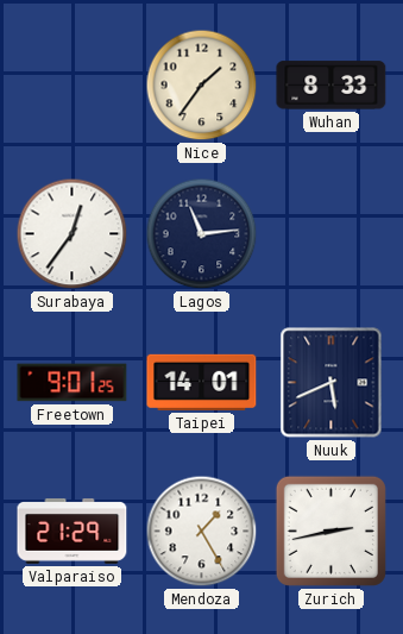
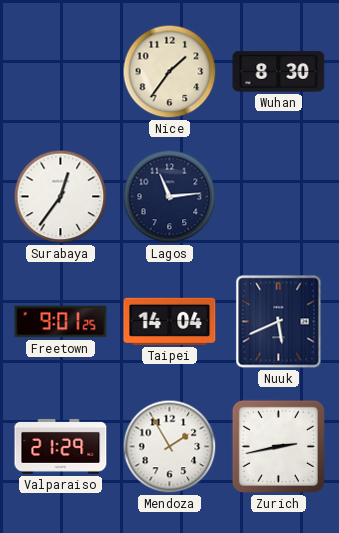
Wuhan: 8:33 -> 8:30
Taipei: 14:01 -> 14:04
Mendoza: 1:25 -> 1:55
